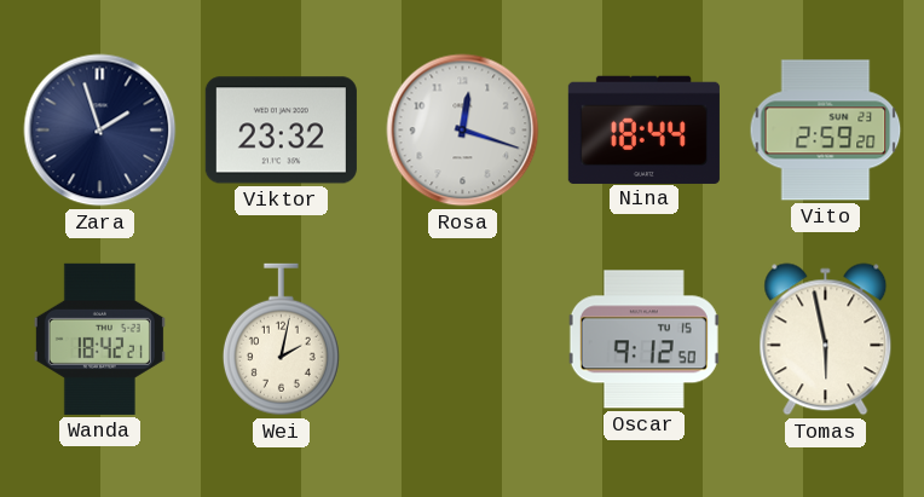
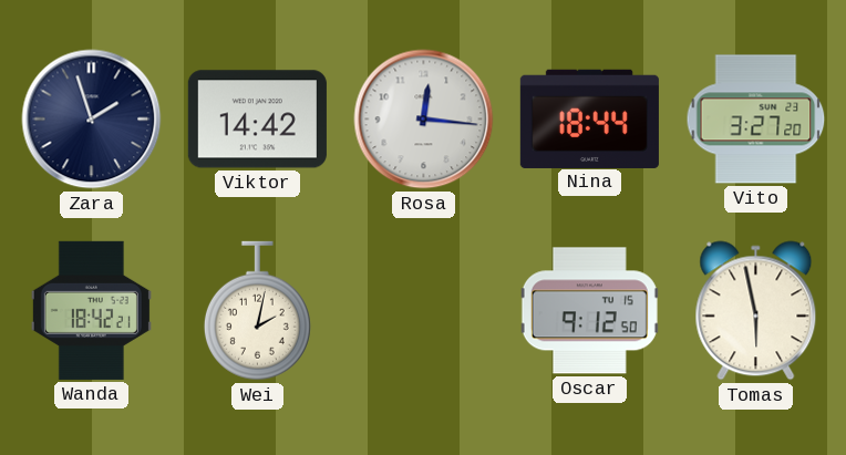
Viktor: 23:32 -> 14:42
Rosa: 12:18 -> 12:16
Vito: 2:59 -> 3:27
